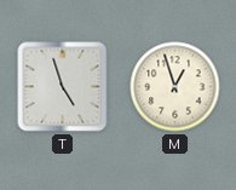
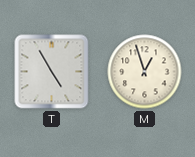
T: 4:57 -> 4:55
